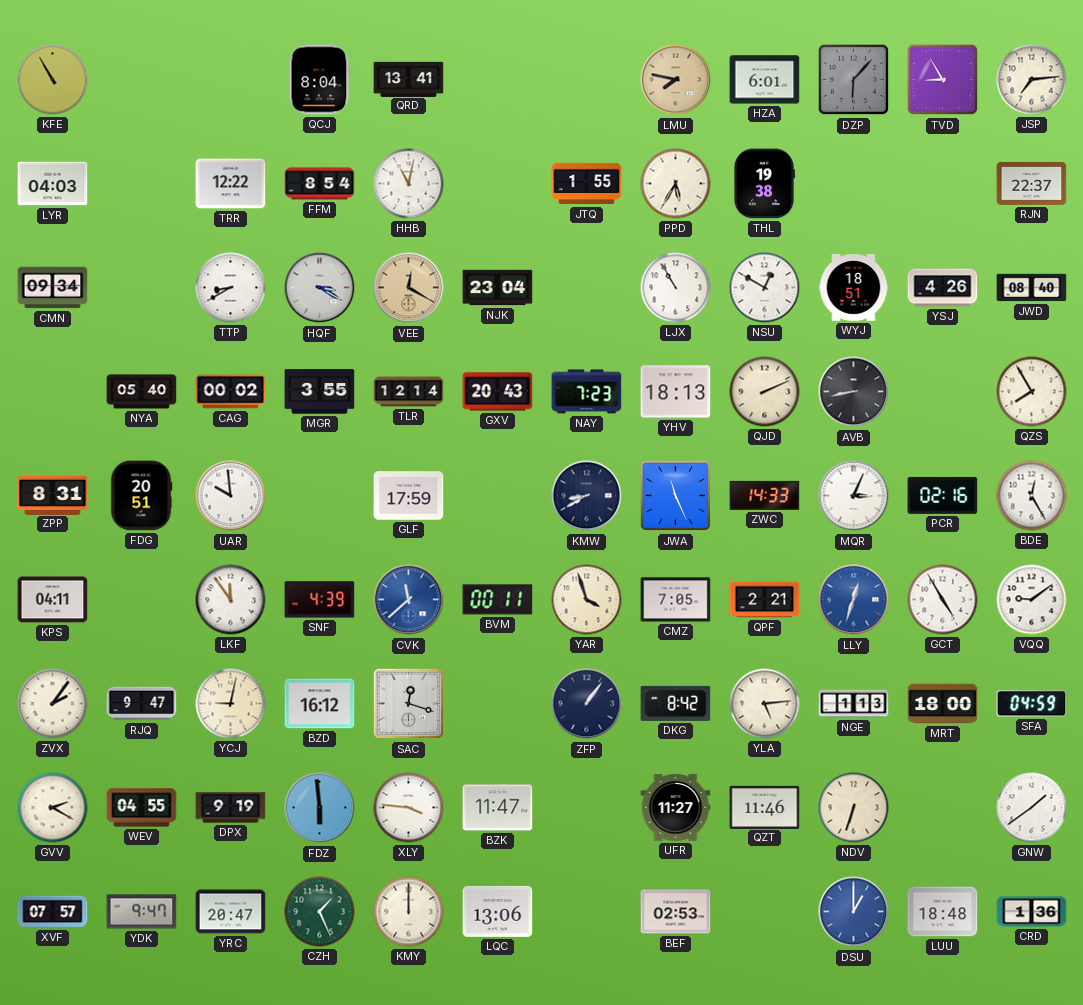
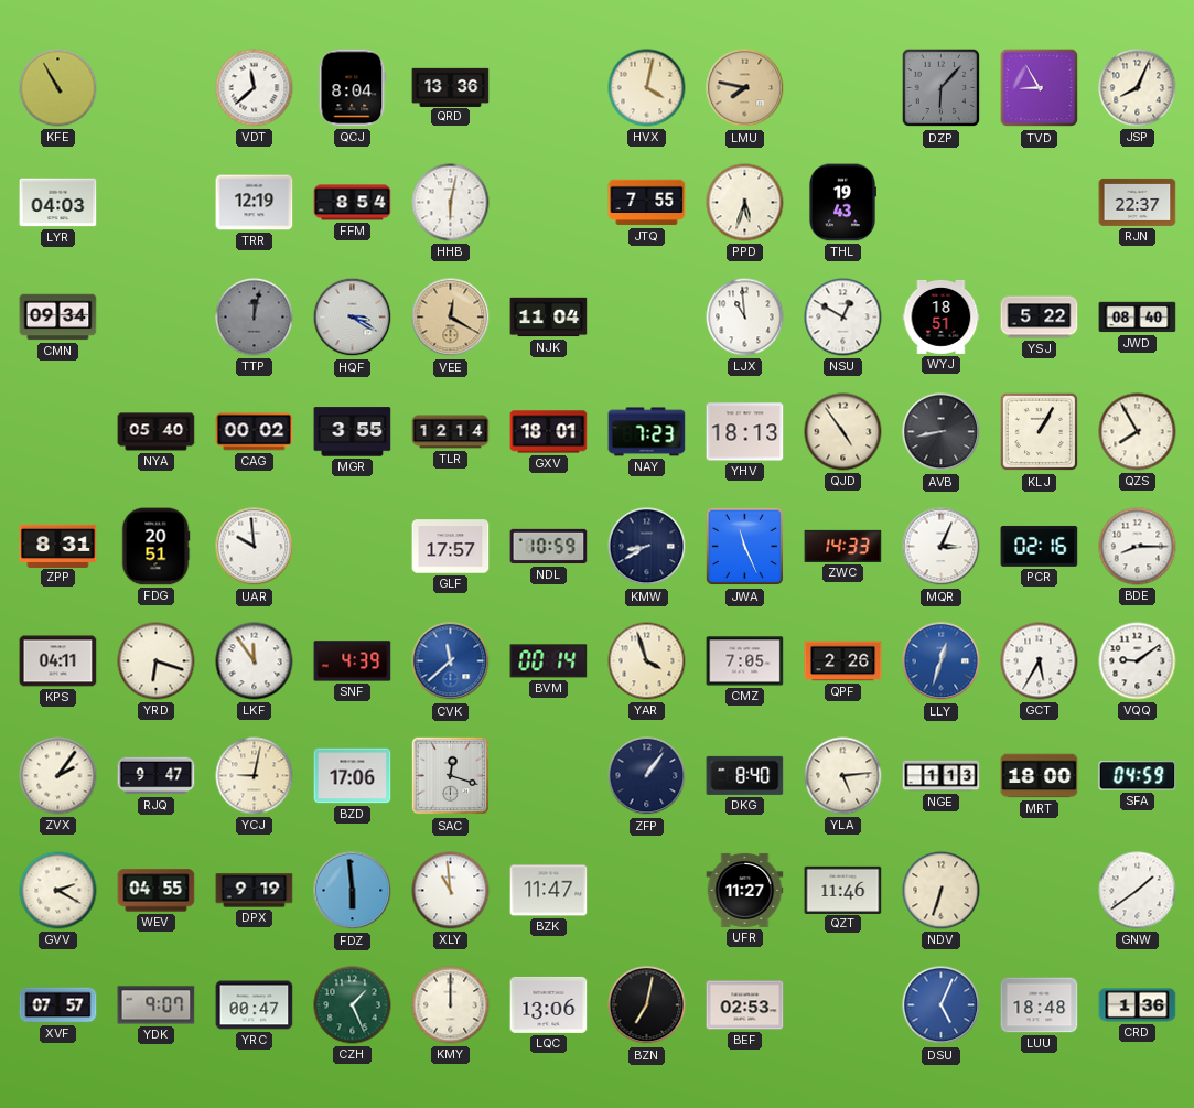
VDT: none -> 11:38
QRD: 13:41 -> 13:36
HVX: none -> 4:02
HZA: 6:01 -> none
JSP: 7:14 -> 8:04
TRR: 12:22 -> 12:19
HHB: 11:02 -> 6:02
JTQ: 1:55 -> 7:55
PPD: 5:35 -> 5:33
THL: 19:38 -> 19:43
TTP: 8:40 -> 12:02
TTP dial: white -> grey
NJK: 23:04 -> 11:04
LJX: 10:55 -> 10:59
YSJ: 4:26 -> 5:22
GXV: 20:43 -> 18:01
QJD: 2:11 -> 4:54
KLJ: none -> 1:05
GLF: 17:59 -> 17:57
NDL: none -> 10:59
BDE: 12:25 -> 8:15
YRD: none -> 6:18
BVM: 00:11 -> 00:14
QPF: 2:21 -> 2:26
GCT: 4:55 -> 5:35
BZD: 16:12 -> 17:06
DKG: 8:42 -> 8:40
XLY: 3:46 -> 10:59
YDK: 9:47 -> 9:07
YRC: 20:47 -> 00:47
BZN: none -> 7:02
DSU: 1:00 -> 5:04
